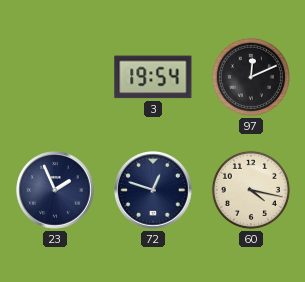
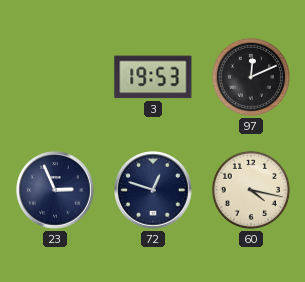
3: 19:54 -> 19:53
23: 1:56 -> 2:56
